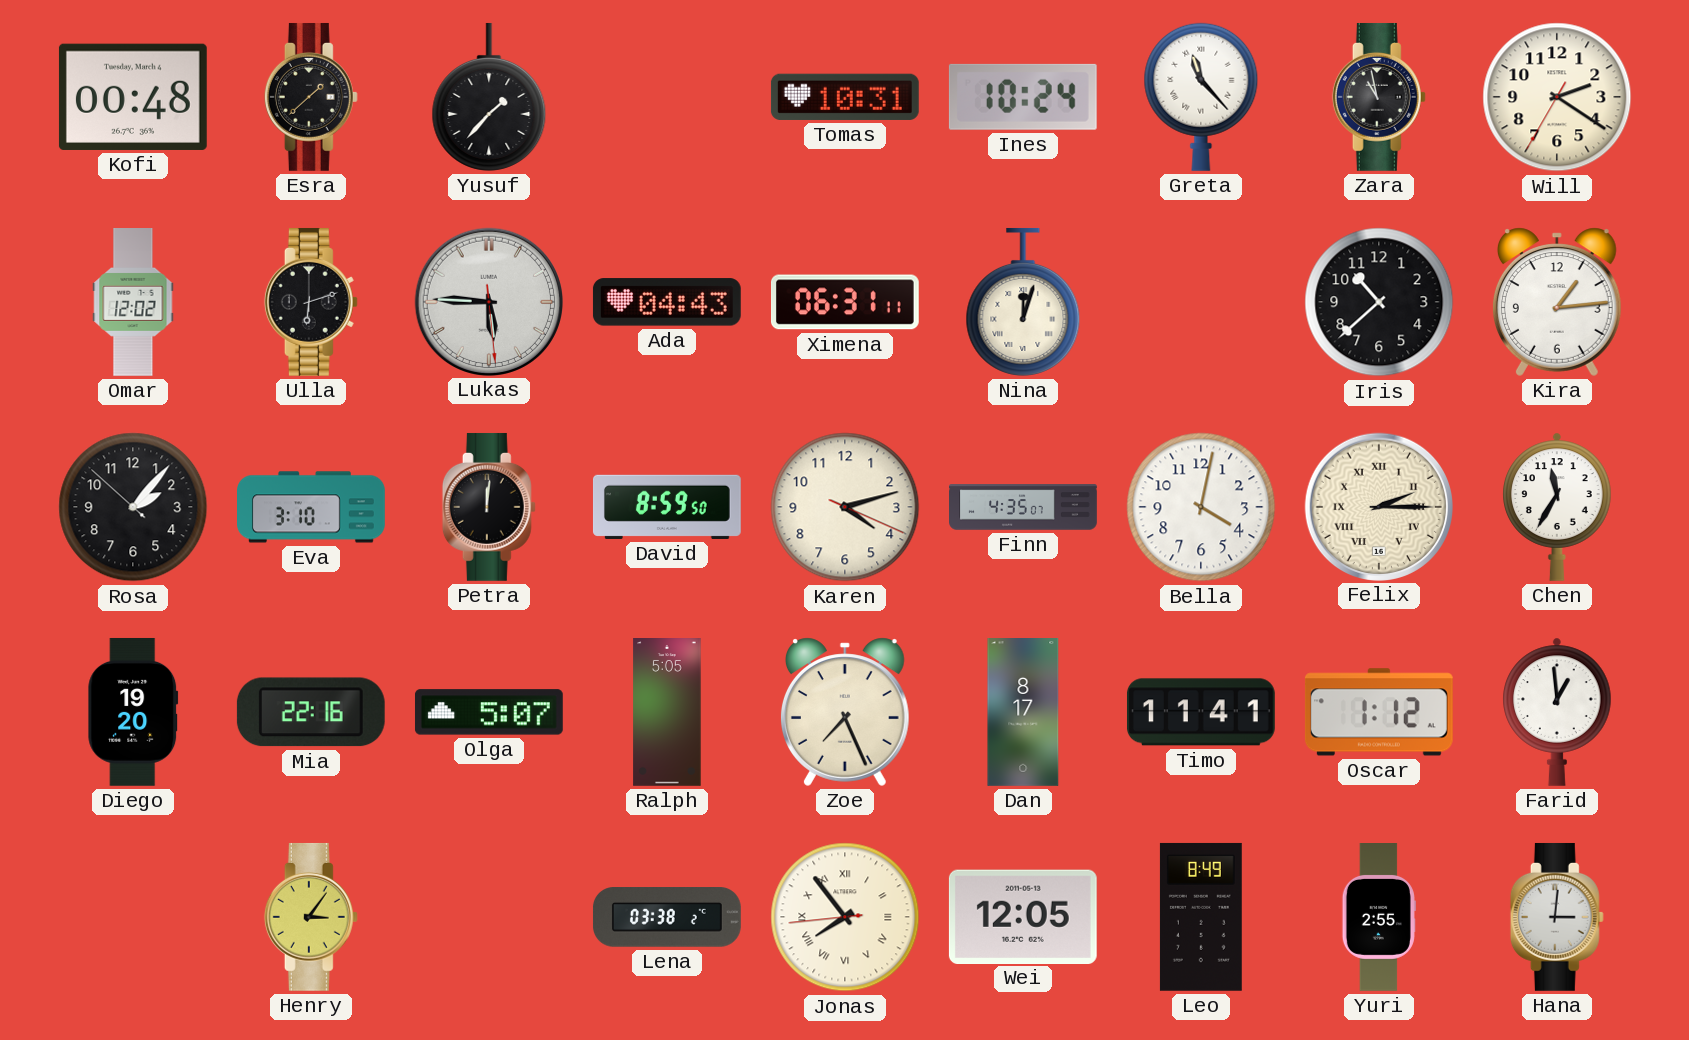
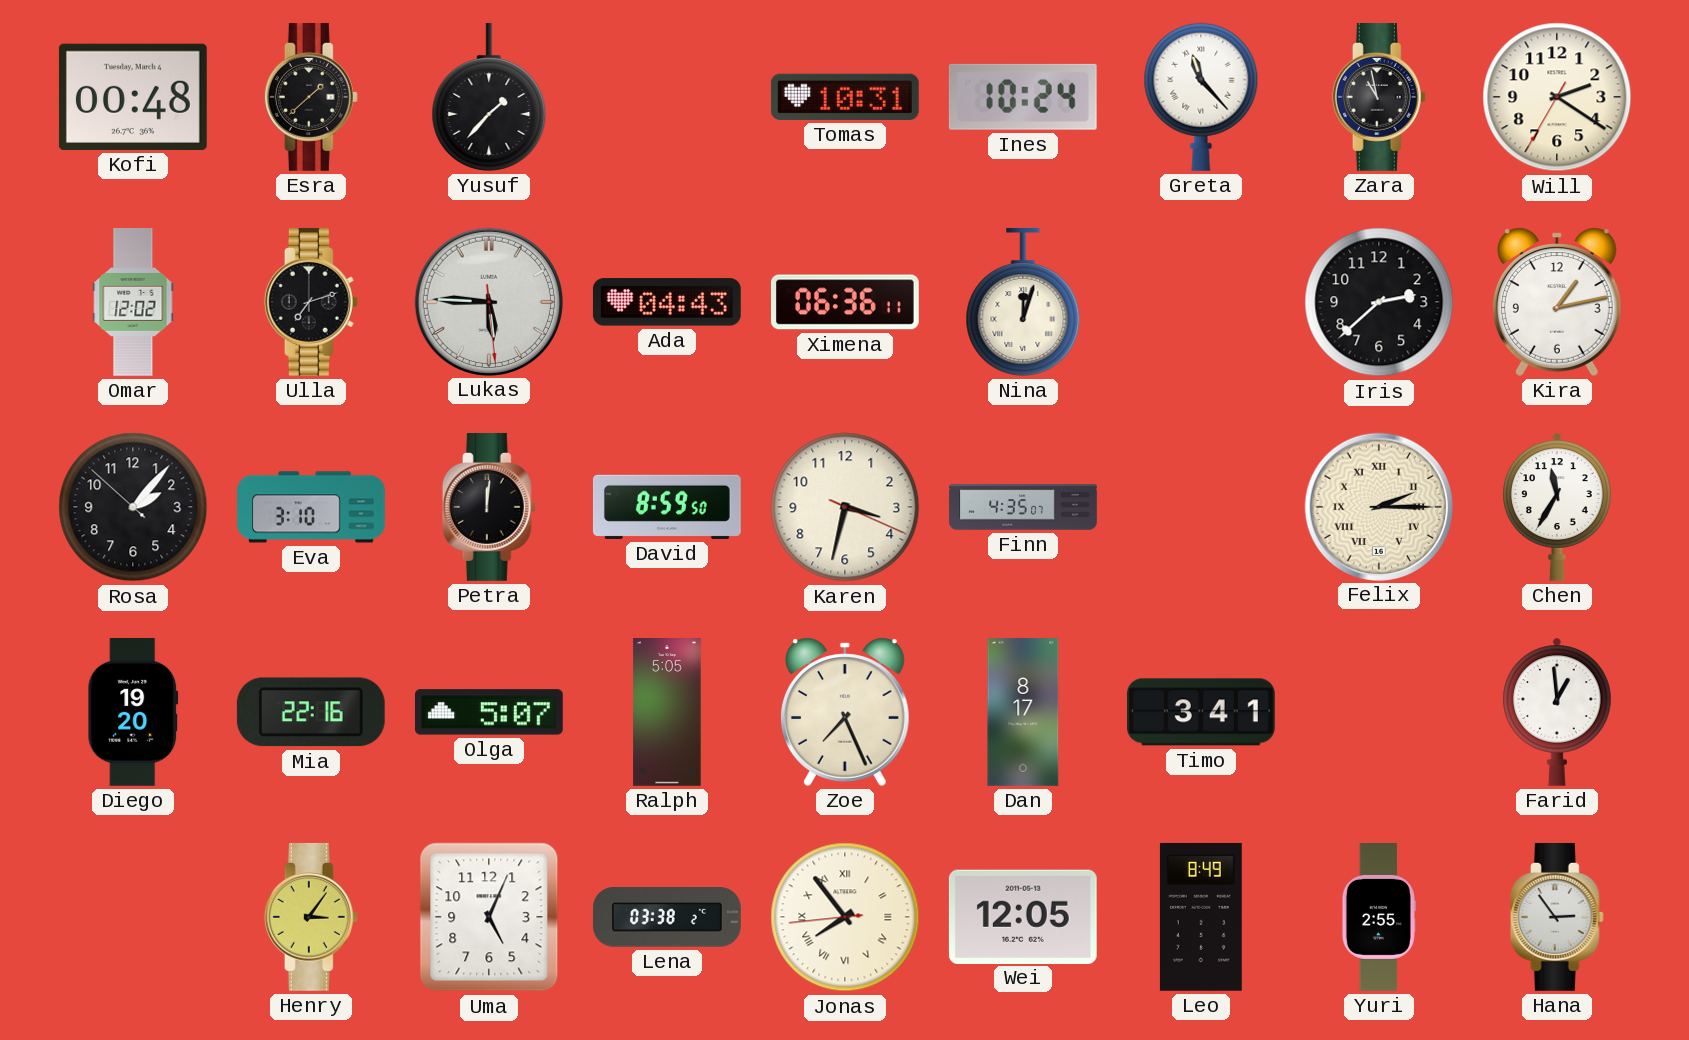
Ulla: 6:12 -> 7:12
Ximena: 06:31 -> 06:36
Iris: 10:38 -> 2:38
Kira: 1:14 -> 1:13
Karen: 4:12 -> 3:32
Bella: 4:02 -> none
Timo: 11:41 -> 3:41
Oscar: 1:12 -> none
Uma: none -> 5:04
Hana: 3:01 -> 2:54
